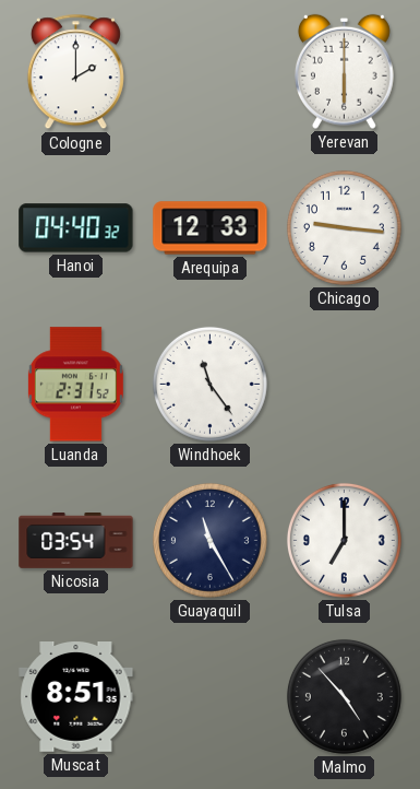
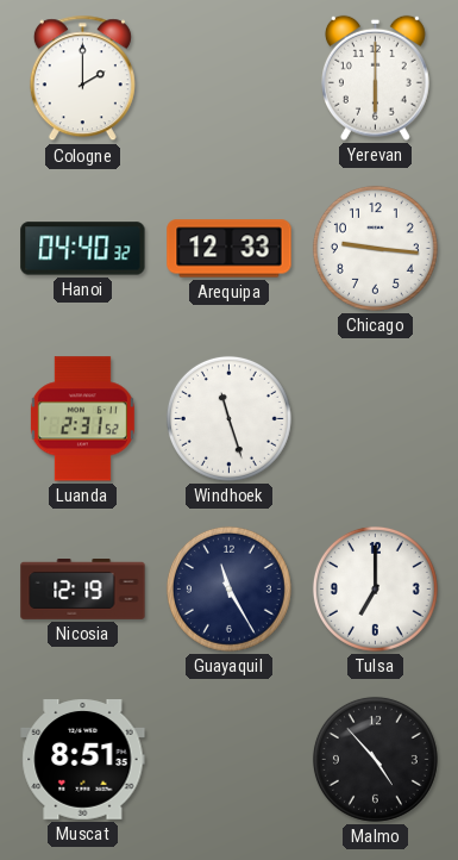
Windhoek: 11:24 -> 11:27
Nicosia: 03:54 -> 12:19
